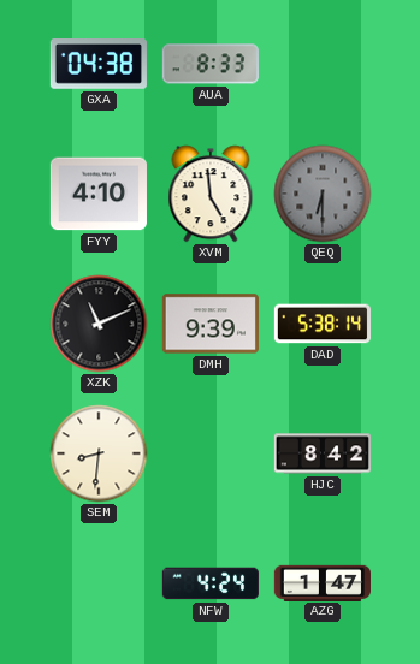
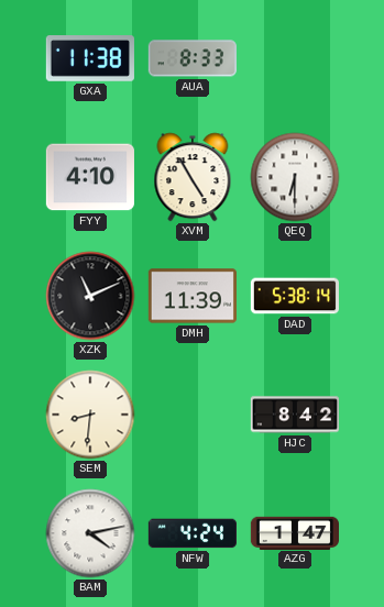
GXA: 04:38 -> 11:38
XVM: 4:59 -> 4:55
QEQ dial: grey -> white
DMH: 9:39 -> 11:39
BAM: none -> 4:13
